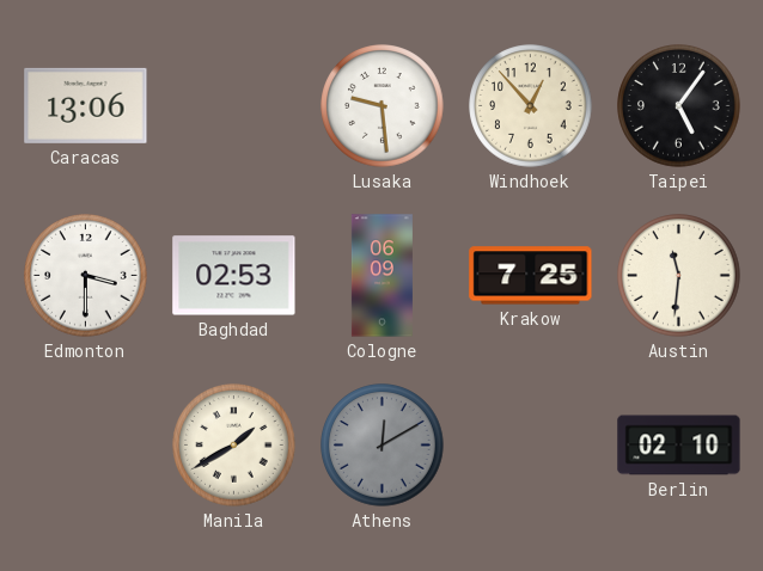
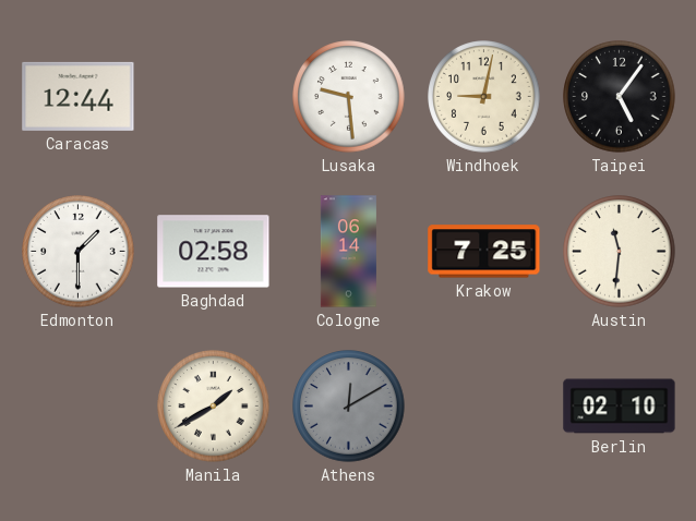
Caracas: 13:06 -> 12:44
Windhoek: 12:53 -> 9:02
Edmonton: 3:30 -> 1:30
Baghdad: 02:53 -> 02:58
Cologne: 06:09 -> 06:14
